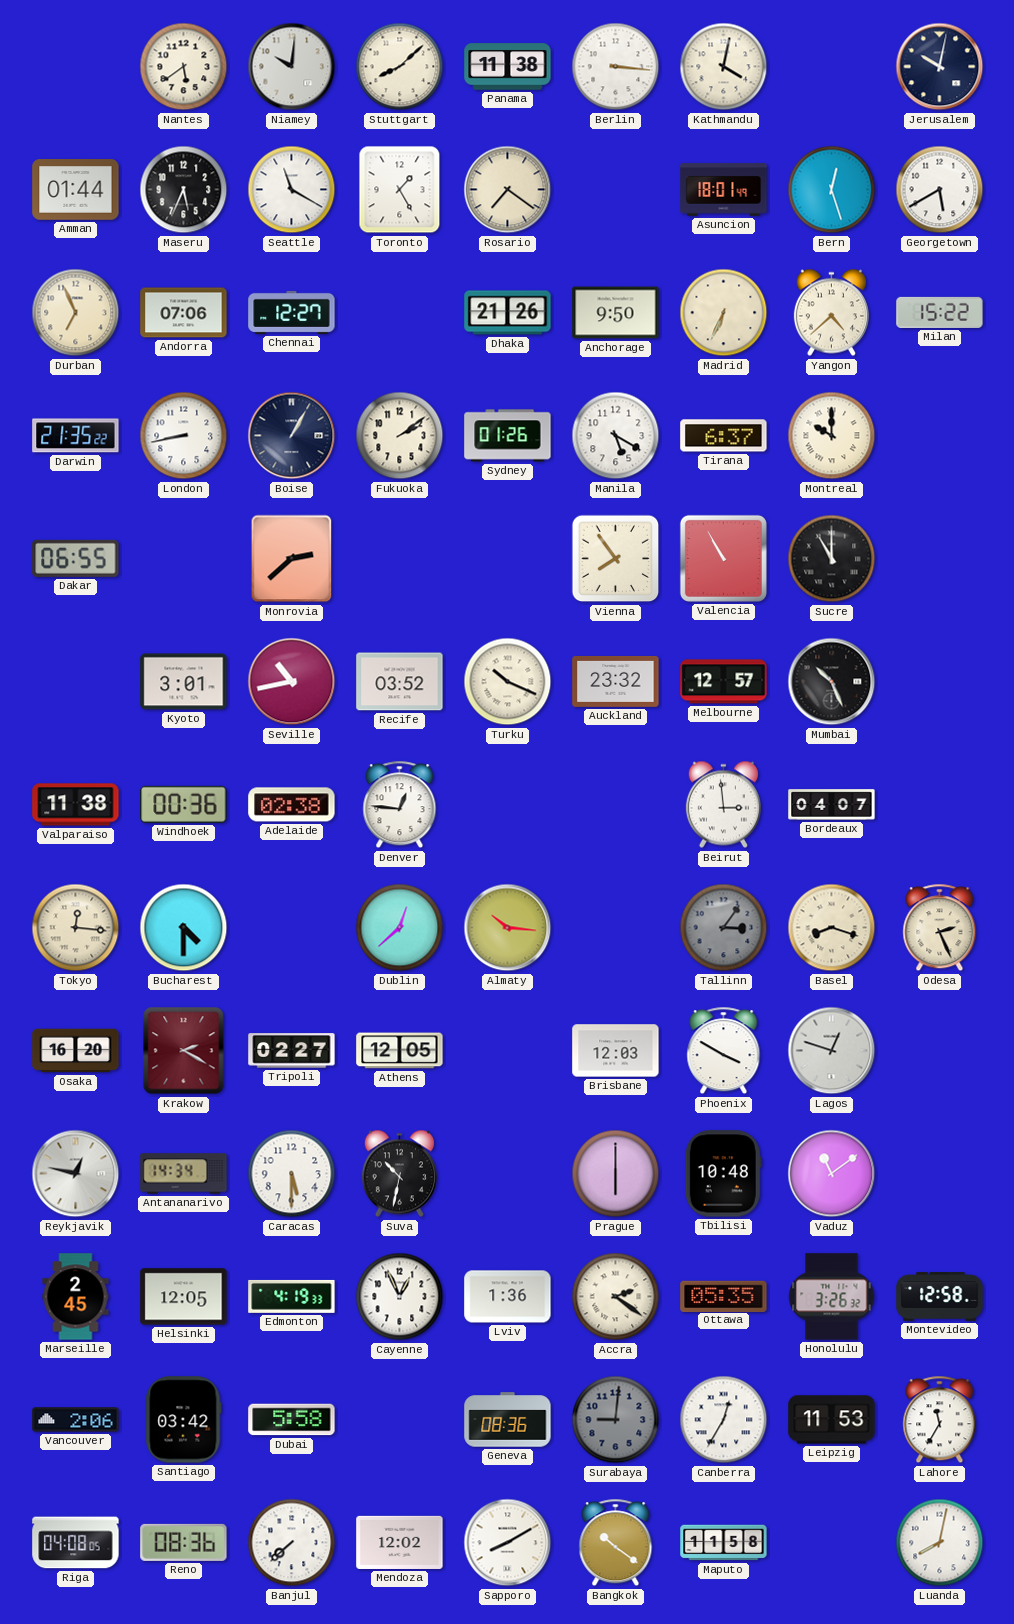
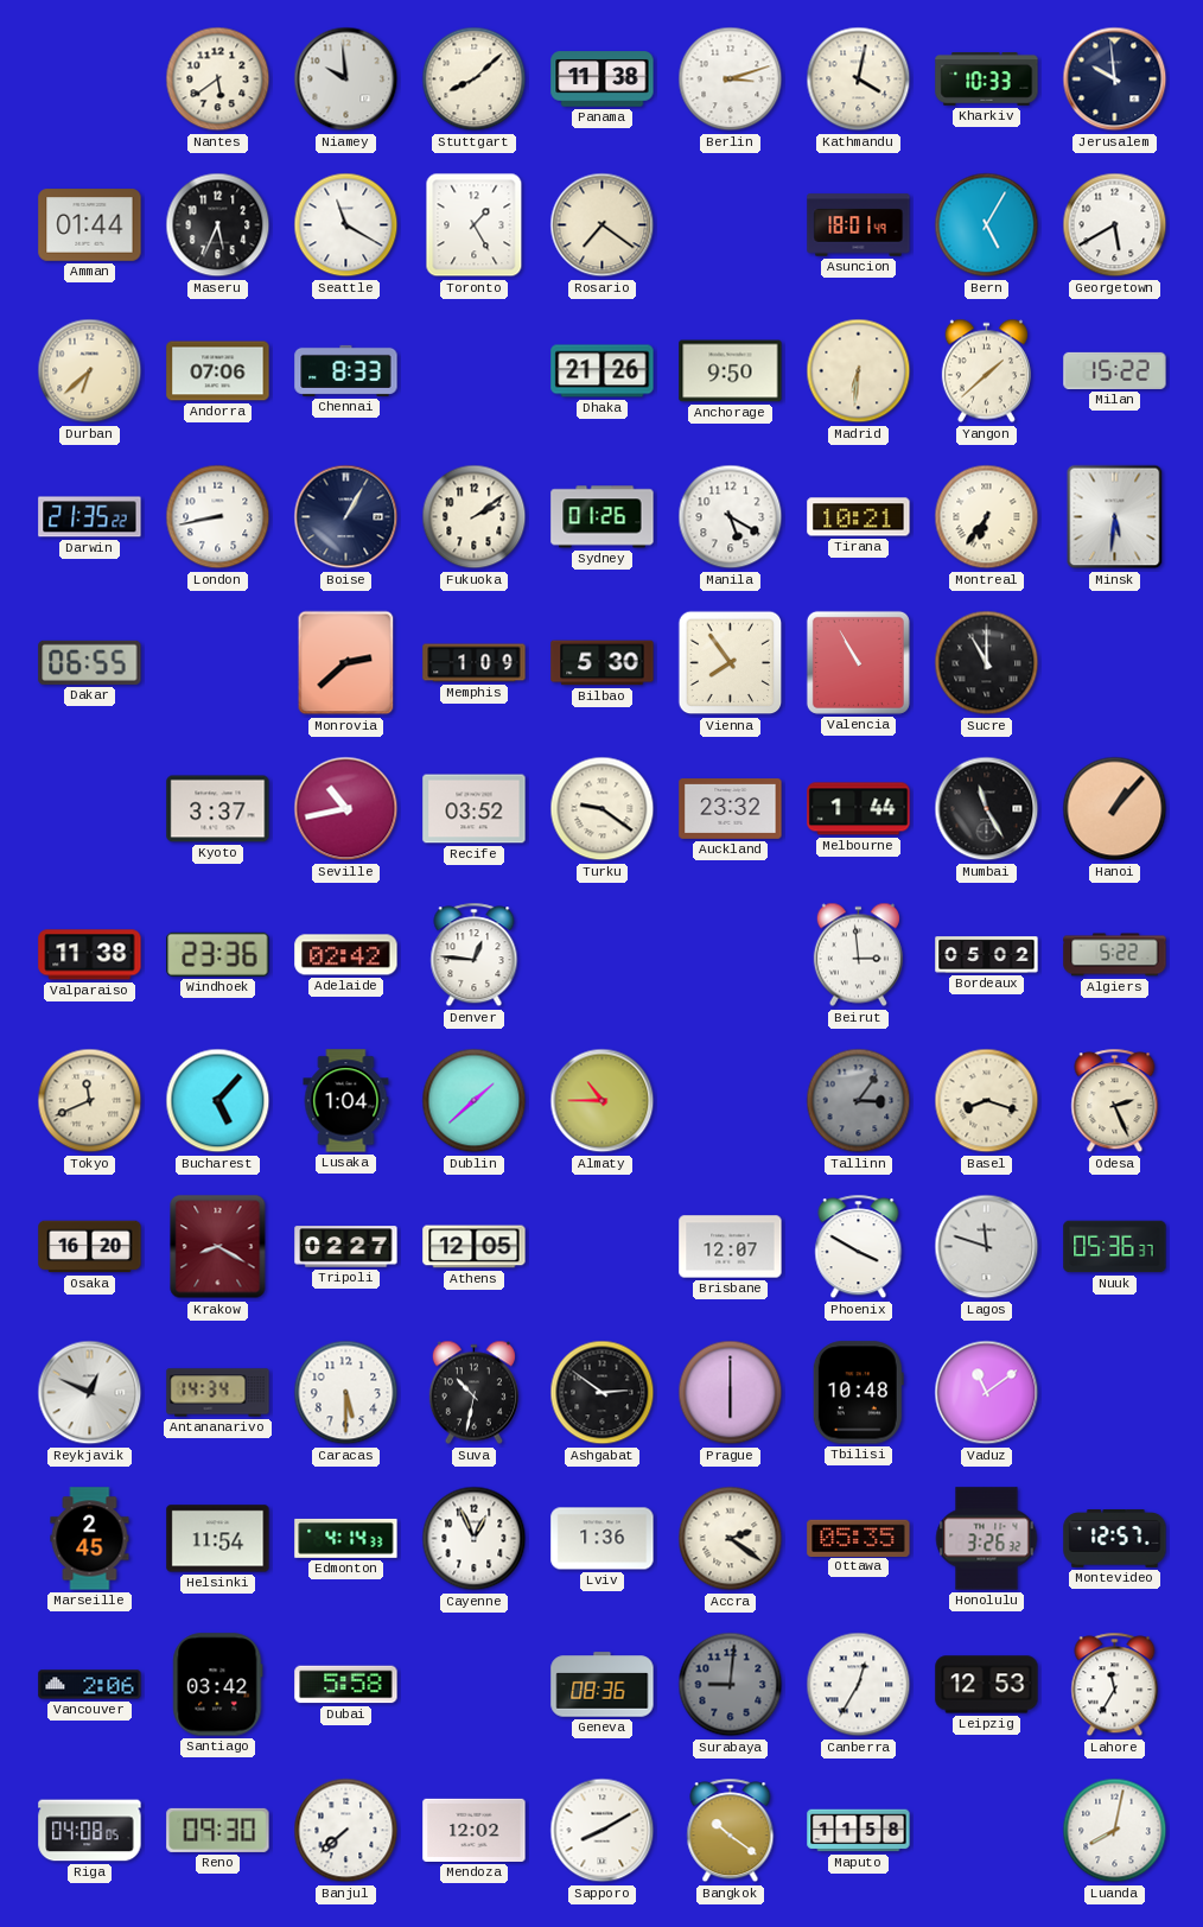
Niamey: 10:01 -> 9:59
Berlin: 3:16 -> 3:12
Kharkiv: none -> 10:33
Jerusalem: 10:02 -> 9:59
Bern: 12:27 -> 5:05
Durban: 6:56 -> 6:38
Chennai: 12:27 -> 8:33
Madrid: 6:34 -> 6:31
Yangon: 4:38 -> 1:38
Tirana: 6:37 -> 10:21
Montreal: 10:00 -> 6:36
Minsk: none -> 5:31
Memphis: none -> 1:09
Bilbao: none -> 5:30
Kyoto: 3:01 -> 3:37
Turku: 10:19 -> 9:21
Melbourne: 12:57 -> 1:44
Mumbai: 10:26 -> 11:25
Hanoi: none -> 1:07
Windhoek: 00:36 -> 23:36
Adelaide: 02:38 -> 02:42
Bordeaux: 04:07 -> 05:02
Algiers: none -> 5:22
Tokyo: 12:16 -> 11:41
Bucharest: 4:30 -> 5:07
Lusaka: none -> 1:04
Dublin: 12:38 -> 1:38
Almaty: 10:16 -> 10:45
Krakow: 2:20 -> 8:20
Brisbane: 12:03 -> 12:07
Lagos: 12:48 -> 11:48
Nuuk: none -> 05:36
Reykjavik: 12:47 -> 12:49
Ashgabat: none -> 2:51
Helsinki: 12:05 -> 11:54
Edmonton: 4:19 -> 4:14
Montevideo: 12:58 -> 12:57
Leipzig: 11:53 -> 12:53
Reno: 08:36 -> 09:30
